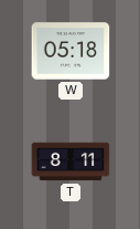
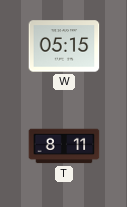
W: 05:18 -> 05:15
